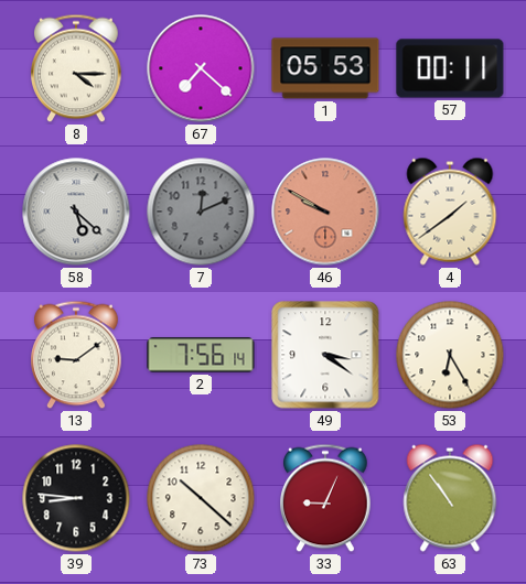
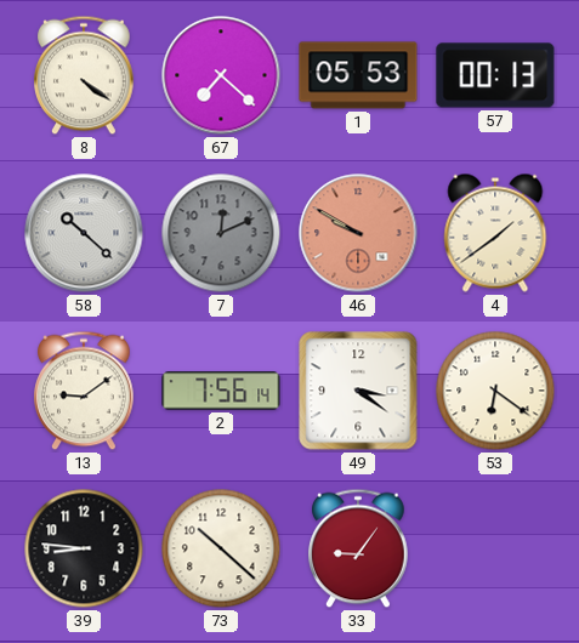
8: 4:15 -> 4:21
57: 00:11 -> 00:13
58: 5:22 -> 10:22
53: 6:25 -> 6:21
33: 9:04 -> 9:06
63: 10:54 -> none
